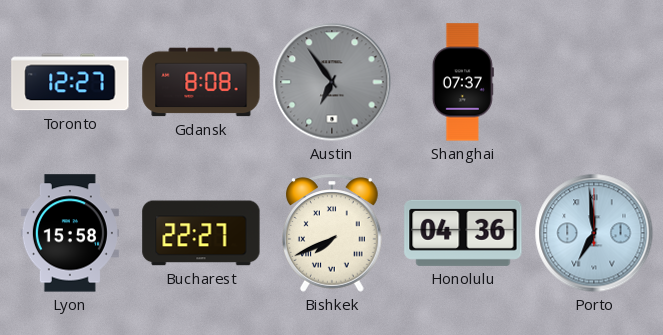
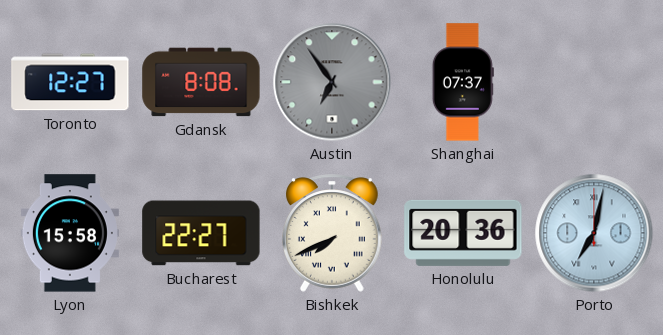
Honolulu: 04:36 -> 20:36
Porto: 6:59 -> 7:02
